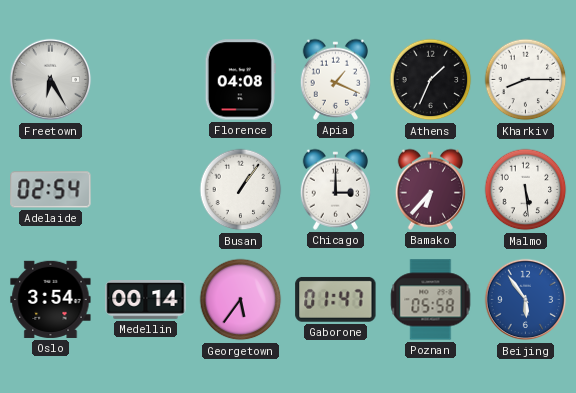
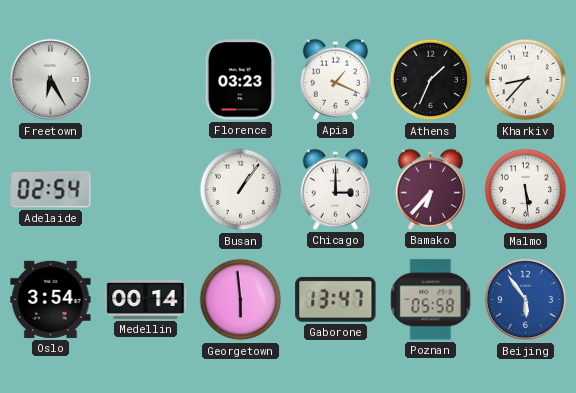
Florence: 04:08 -> 03:23
Kharkiv: 8:15 -> 8:37
Georgetown: 5:36 -> 5:59
Gaborone: 01:47 -> 13:47
